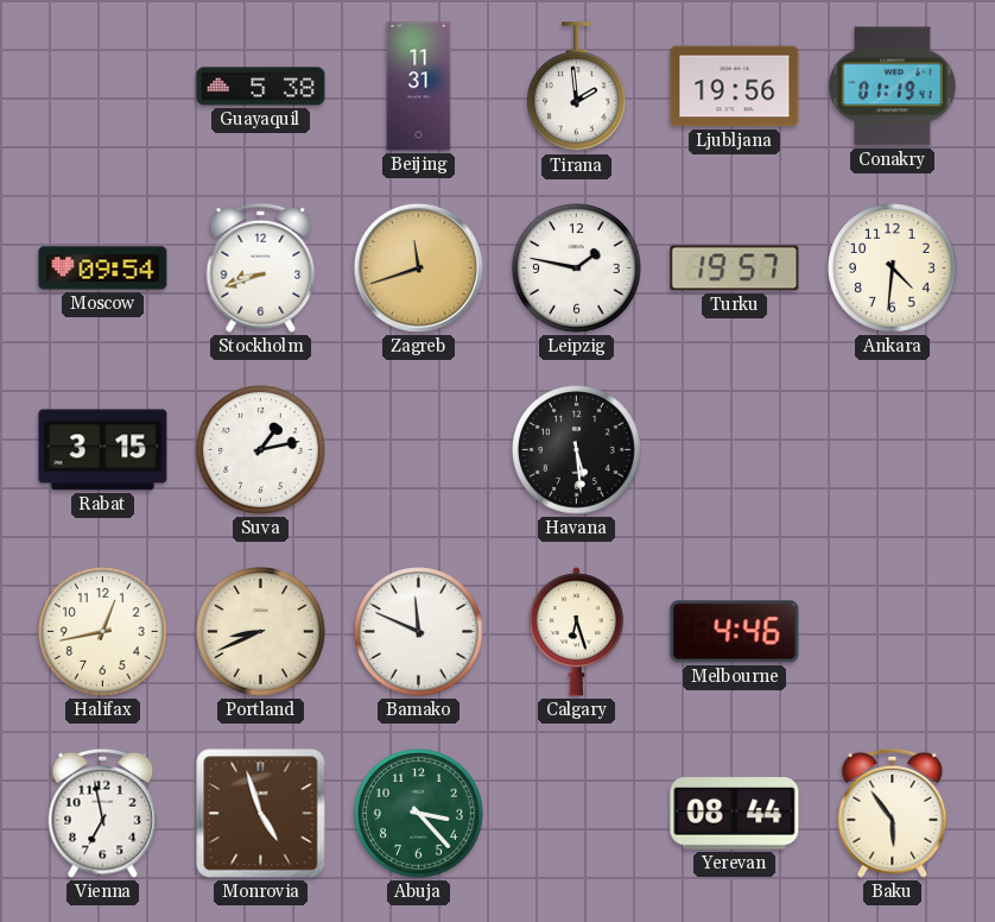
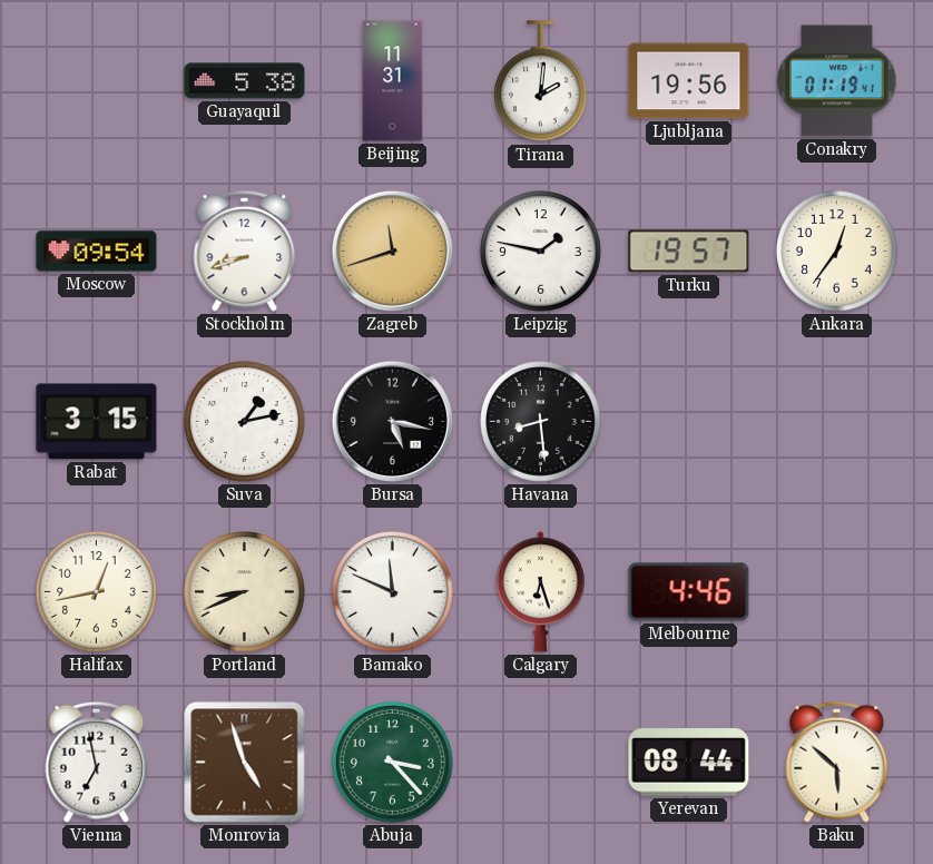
Tirana: 1:59 -> 2:01
Ankara: 4:31 -> 12:36
Bursa: none -> 5:17
Havana: 5:29 -> 8:29
Baku: 5:54 -> 5:52
